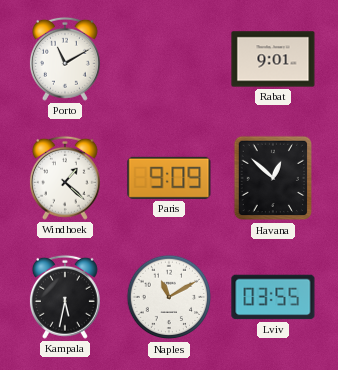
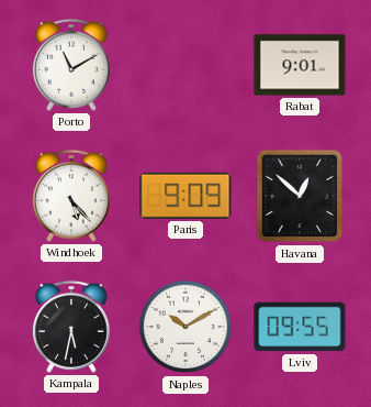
Windhoek: 1:22 -> 5:23
Naples: 11:10 -> 10:10
Lviv: 03:55 -> 09:55
